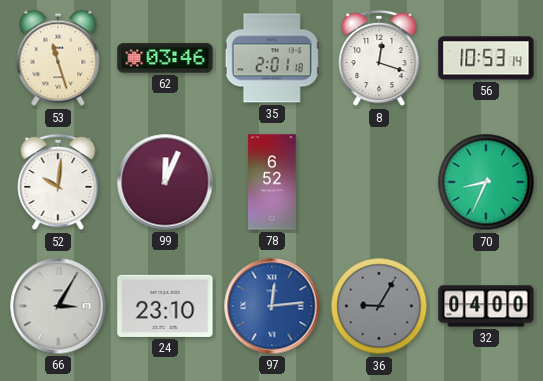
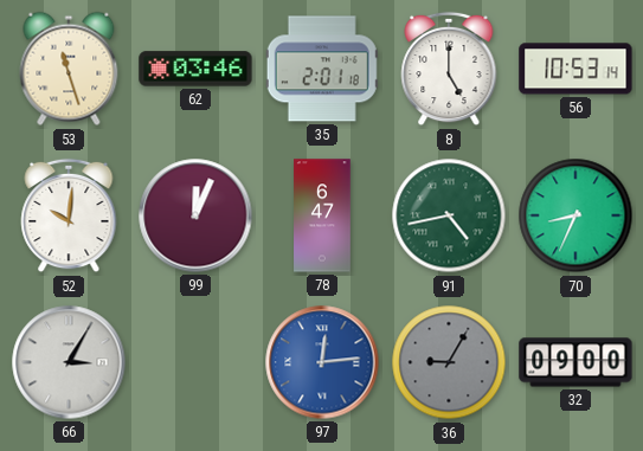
8: 12:18 -> 5:00
78: 6:52 -> 6:47
91: none -> 4:43
24: 23:10 -> none
32: 04:00 -> 09:00
